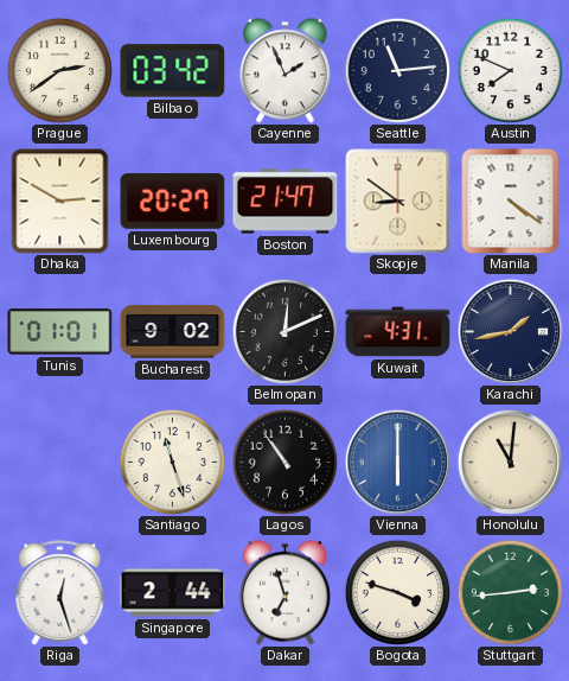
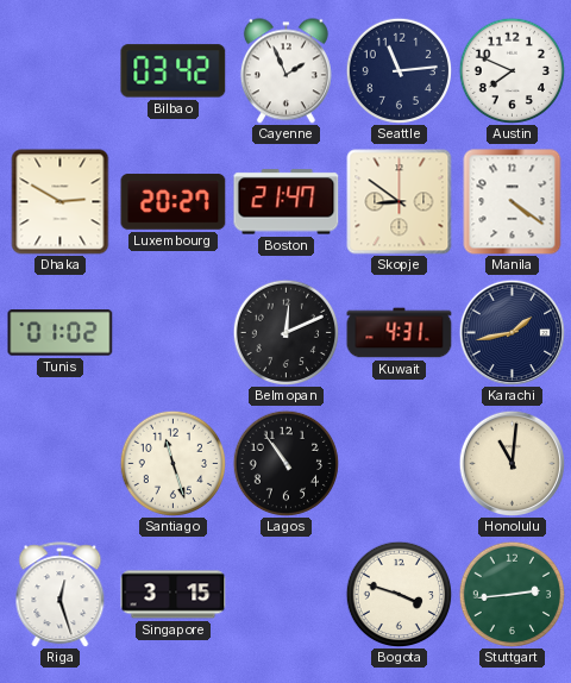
Prague: 2:39 -> none
Tunis: 01:01 -> 01:02
Bucharest: 9:02 -> none
Vienna: 6:00 -> none
Singapore: 2:44 -> 3:15
Dakar: 6:57 -> none
